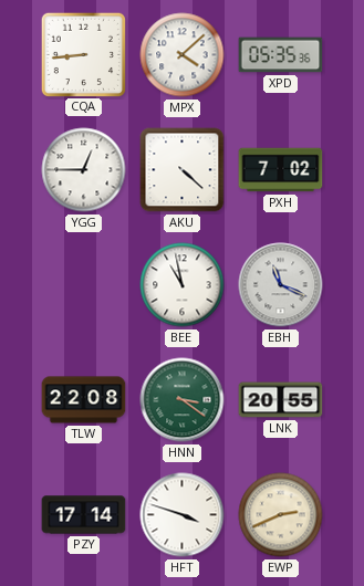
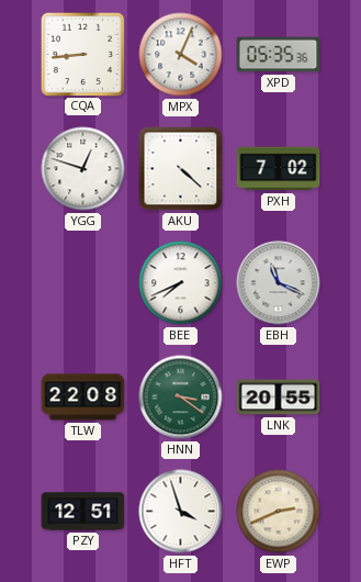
MPX: 4:08 -> 4:04
YGG: 12:45 -> 12:48
BEE: 10:58 -> 7:41
PZY: 17:14 -> 12:51
HFT: 3:48 -> 3:57
